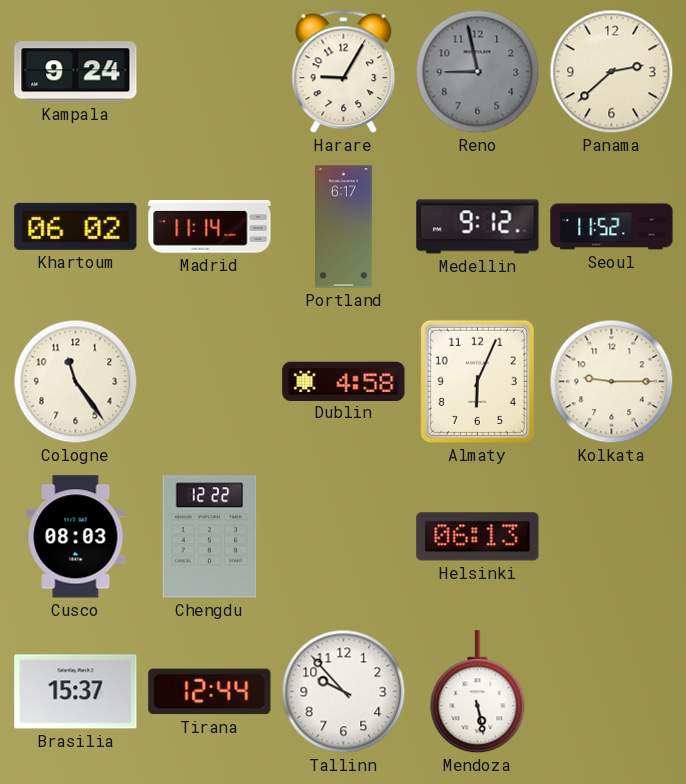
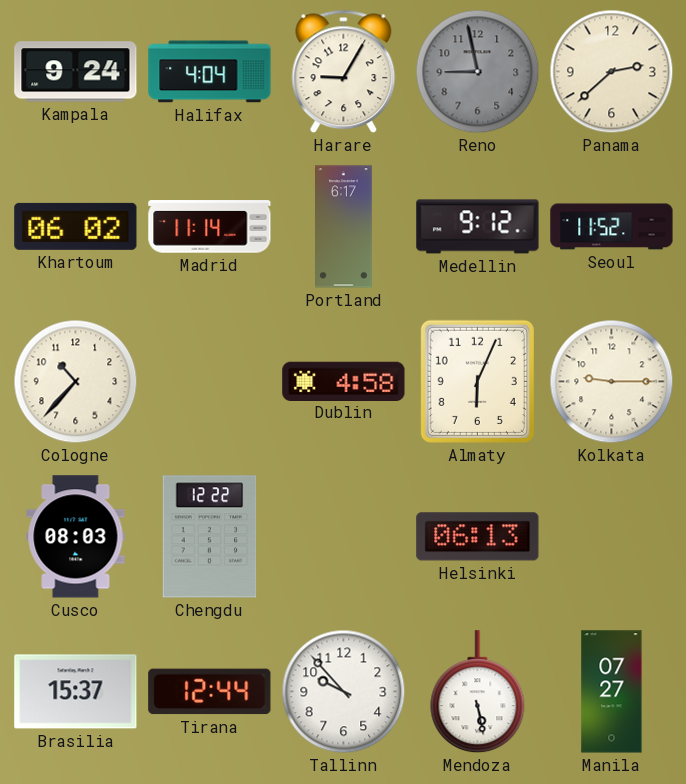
Halifax: none -> 4:04
Cologne: 11:24 -> 10:37
Manila: none -> 07:27
